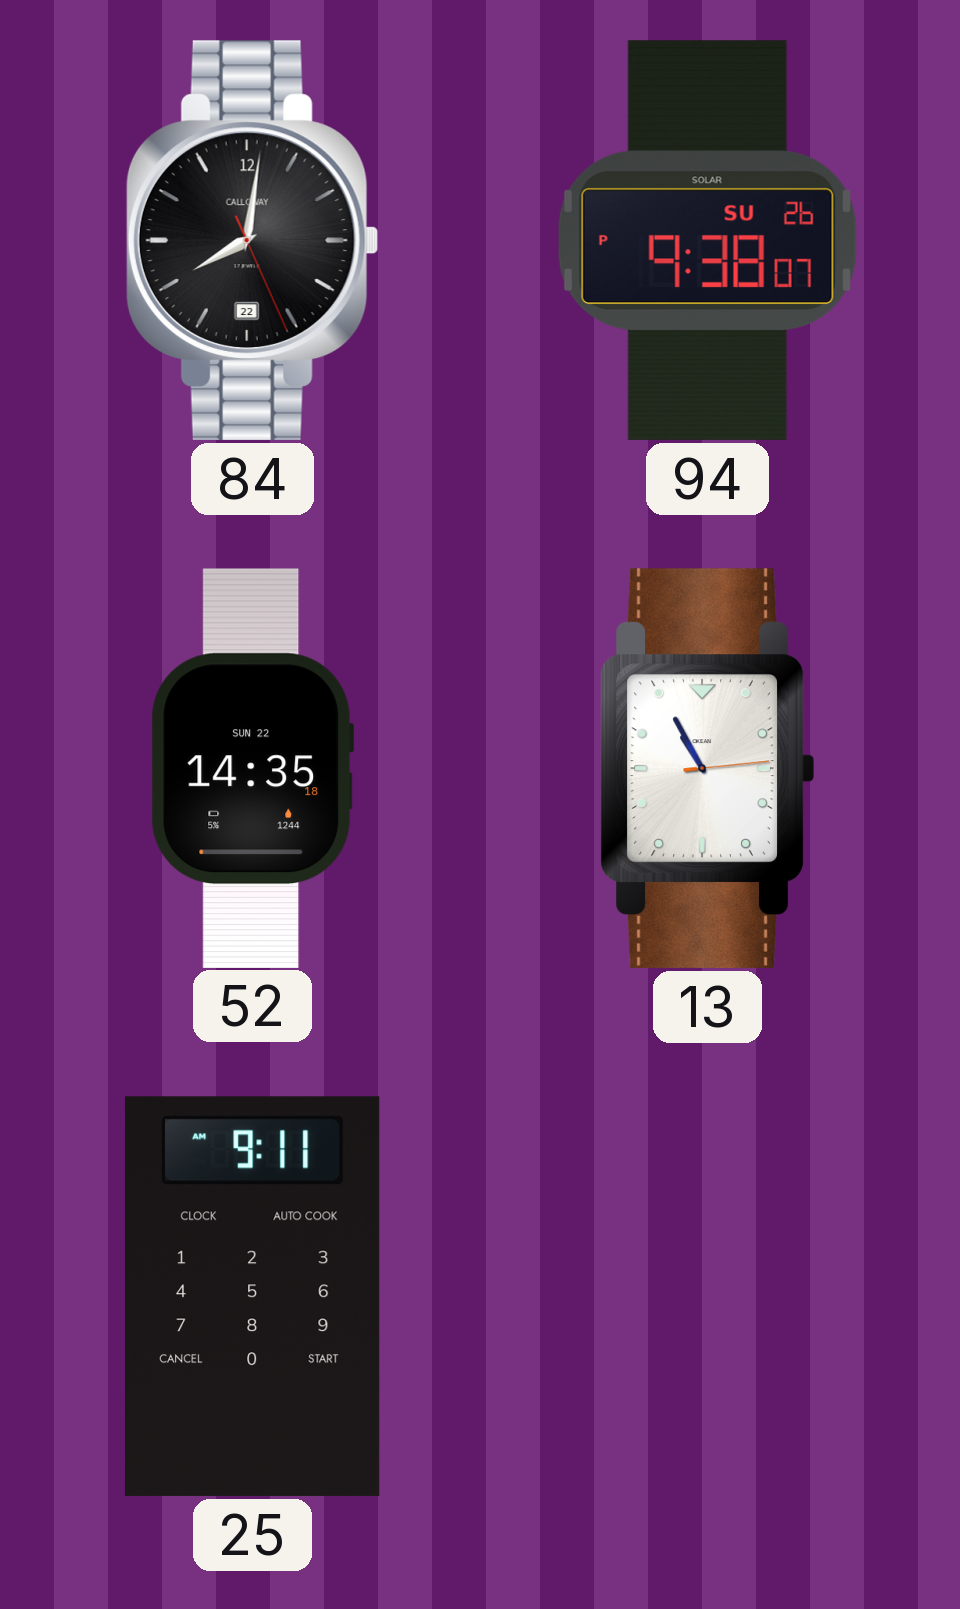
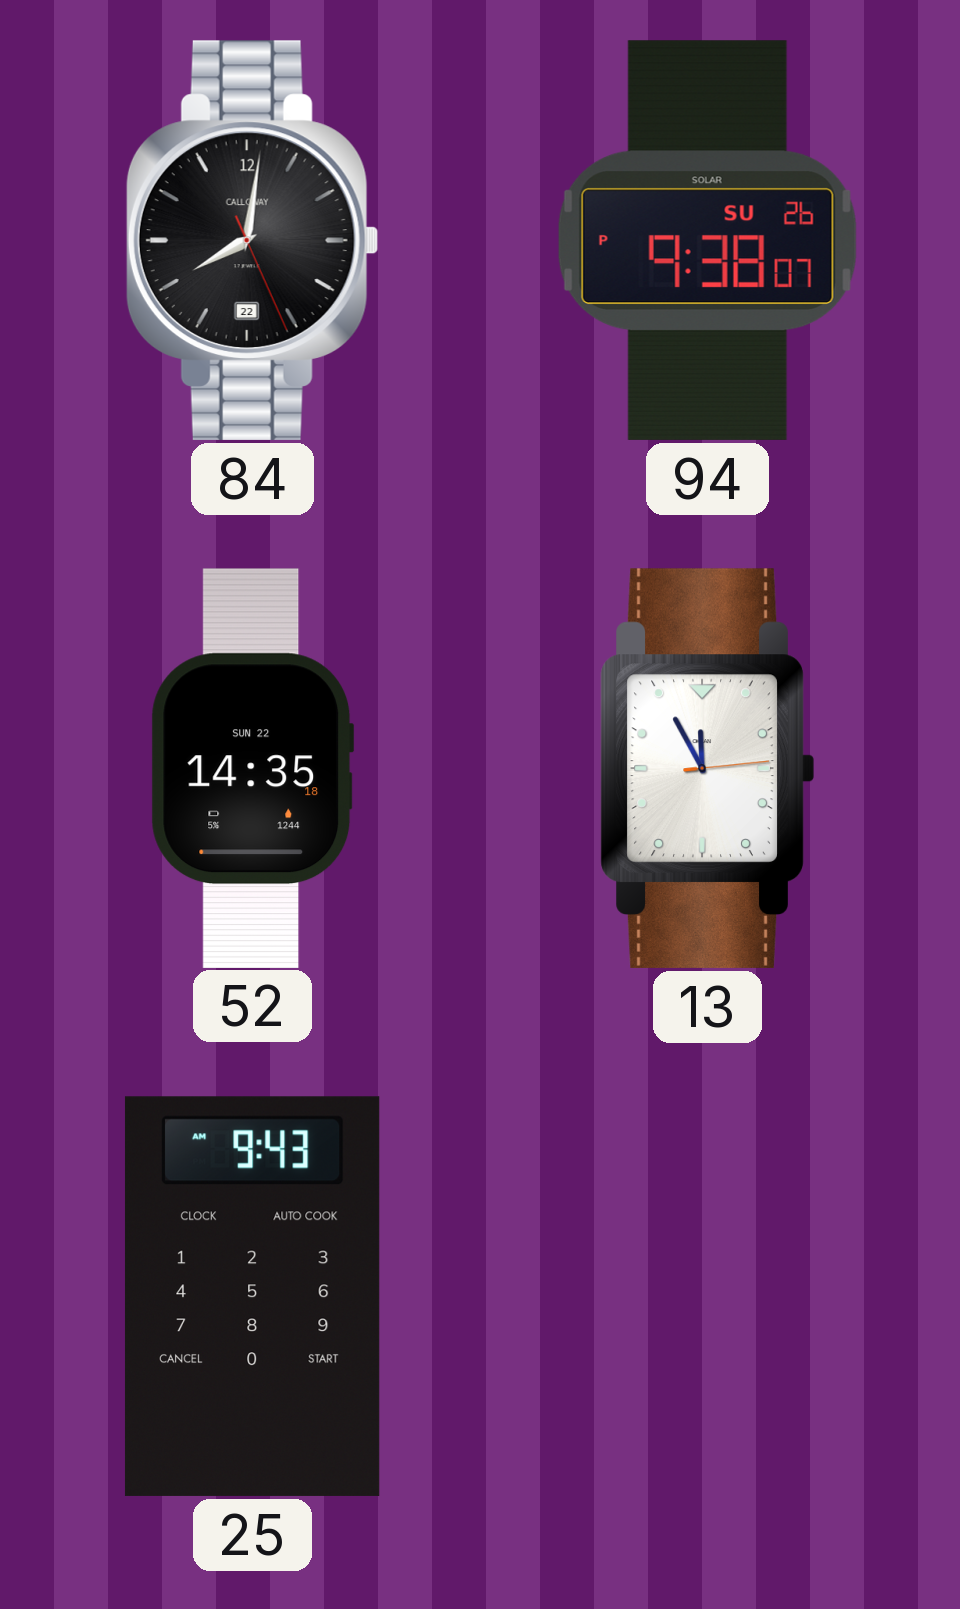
13: 10:55 -> 11:55
25: 9:11 -> 9:43
